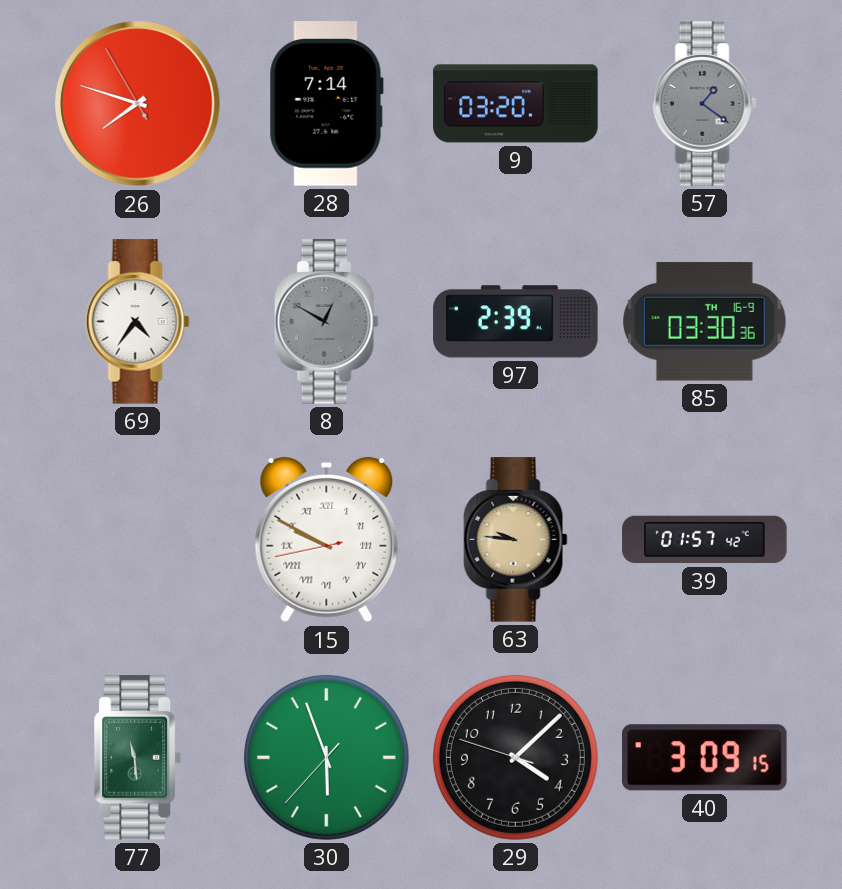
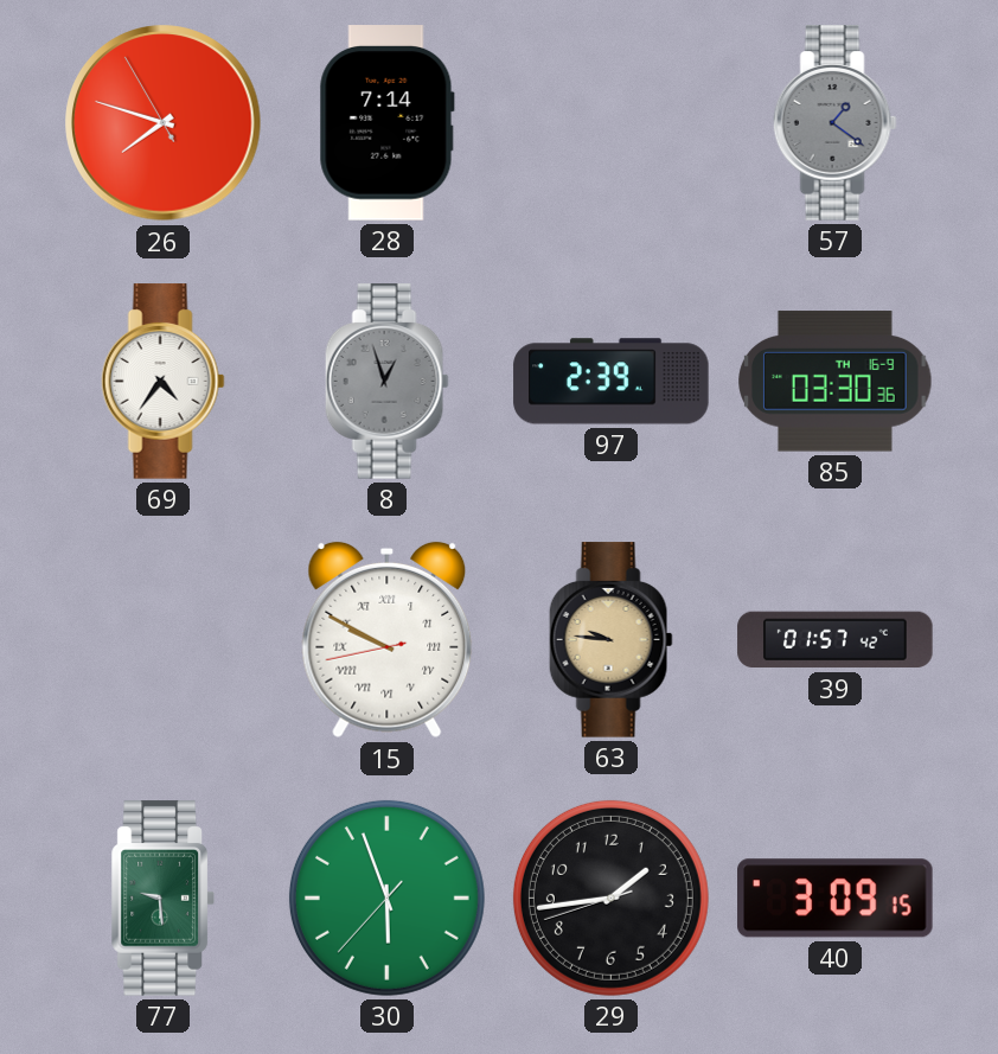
9: 03:20 -> none
8: 12:50 -> 12:57
77: 11:29 -> 9:29
29: 4:07 -> 1:43
